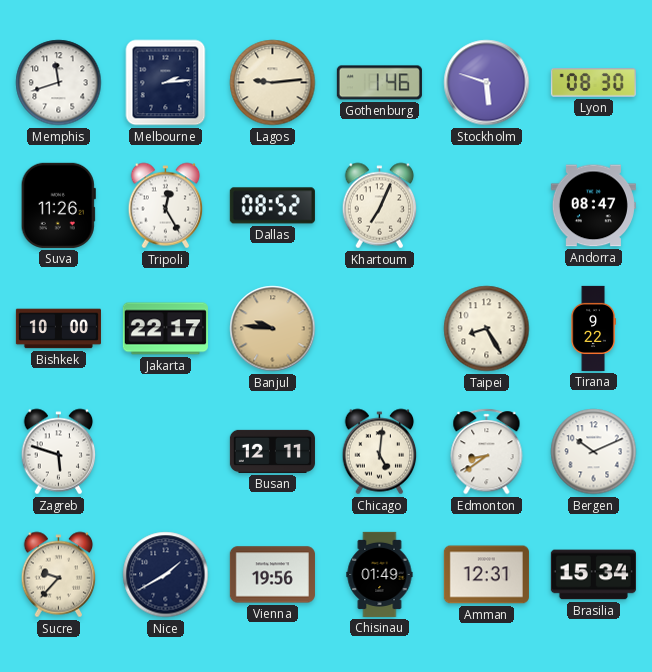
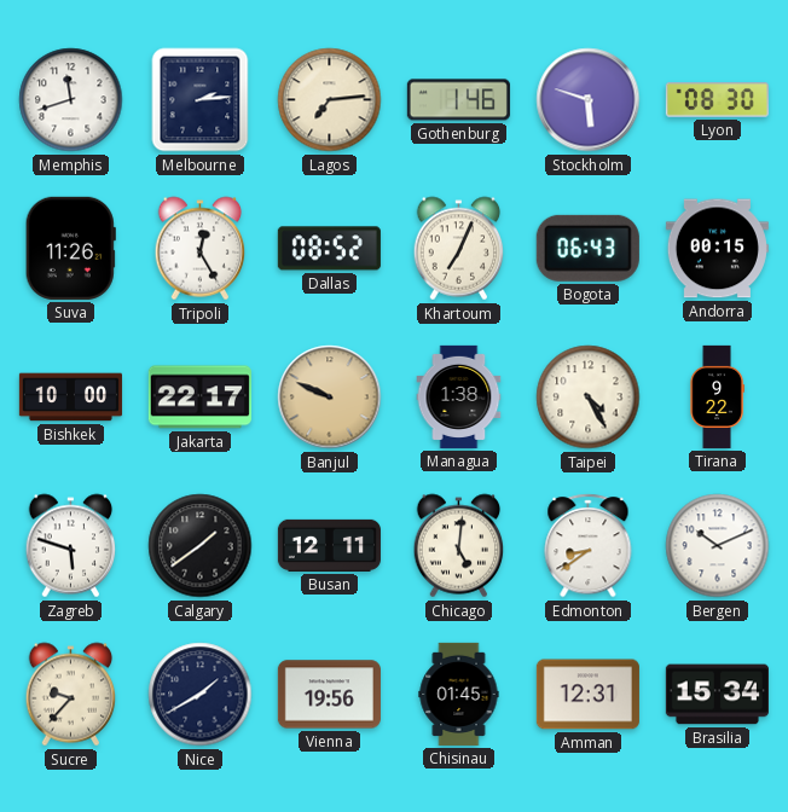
Lagos: 9:14 -> 7:14
Bogota: none -> 06:43
Andorra: 08:47 -> 00:15
Banjul: 9:46 -> 9:49
Managua: none -> 1:38
Taipei: 8:25 -> 4:25
Calgary: none -> 1:39
Chisinau: 01:49 -> 01:45
